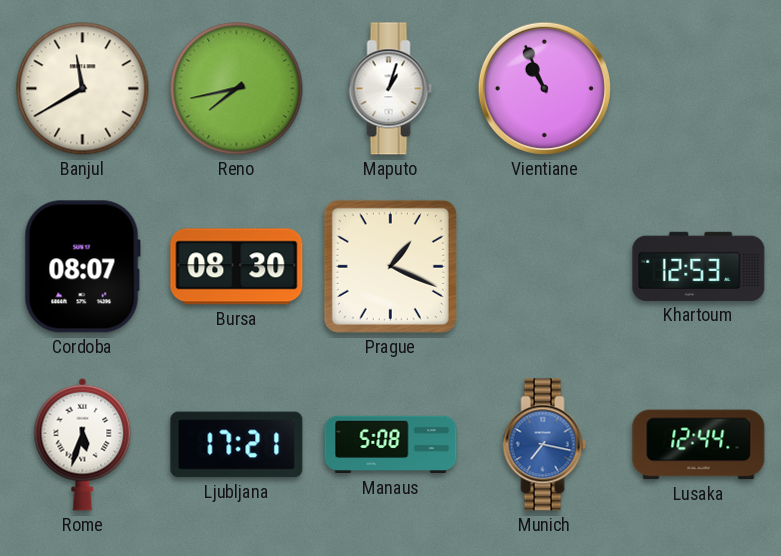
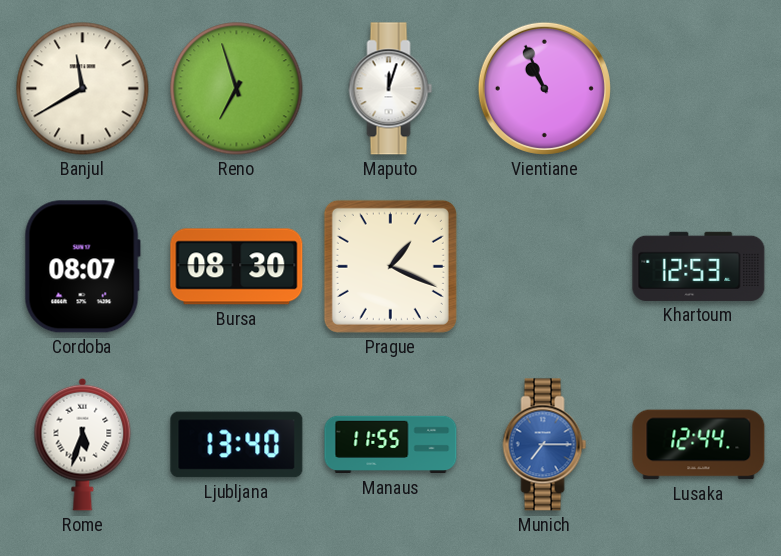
Reno: 7:43 -> 6:57
Maputo: 1:03 -> 12:03
Ljubljana: 17:21 -> 13:40
Manaus: 5:08 -> 11:55
Munich: 7:17 -> 7:15
